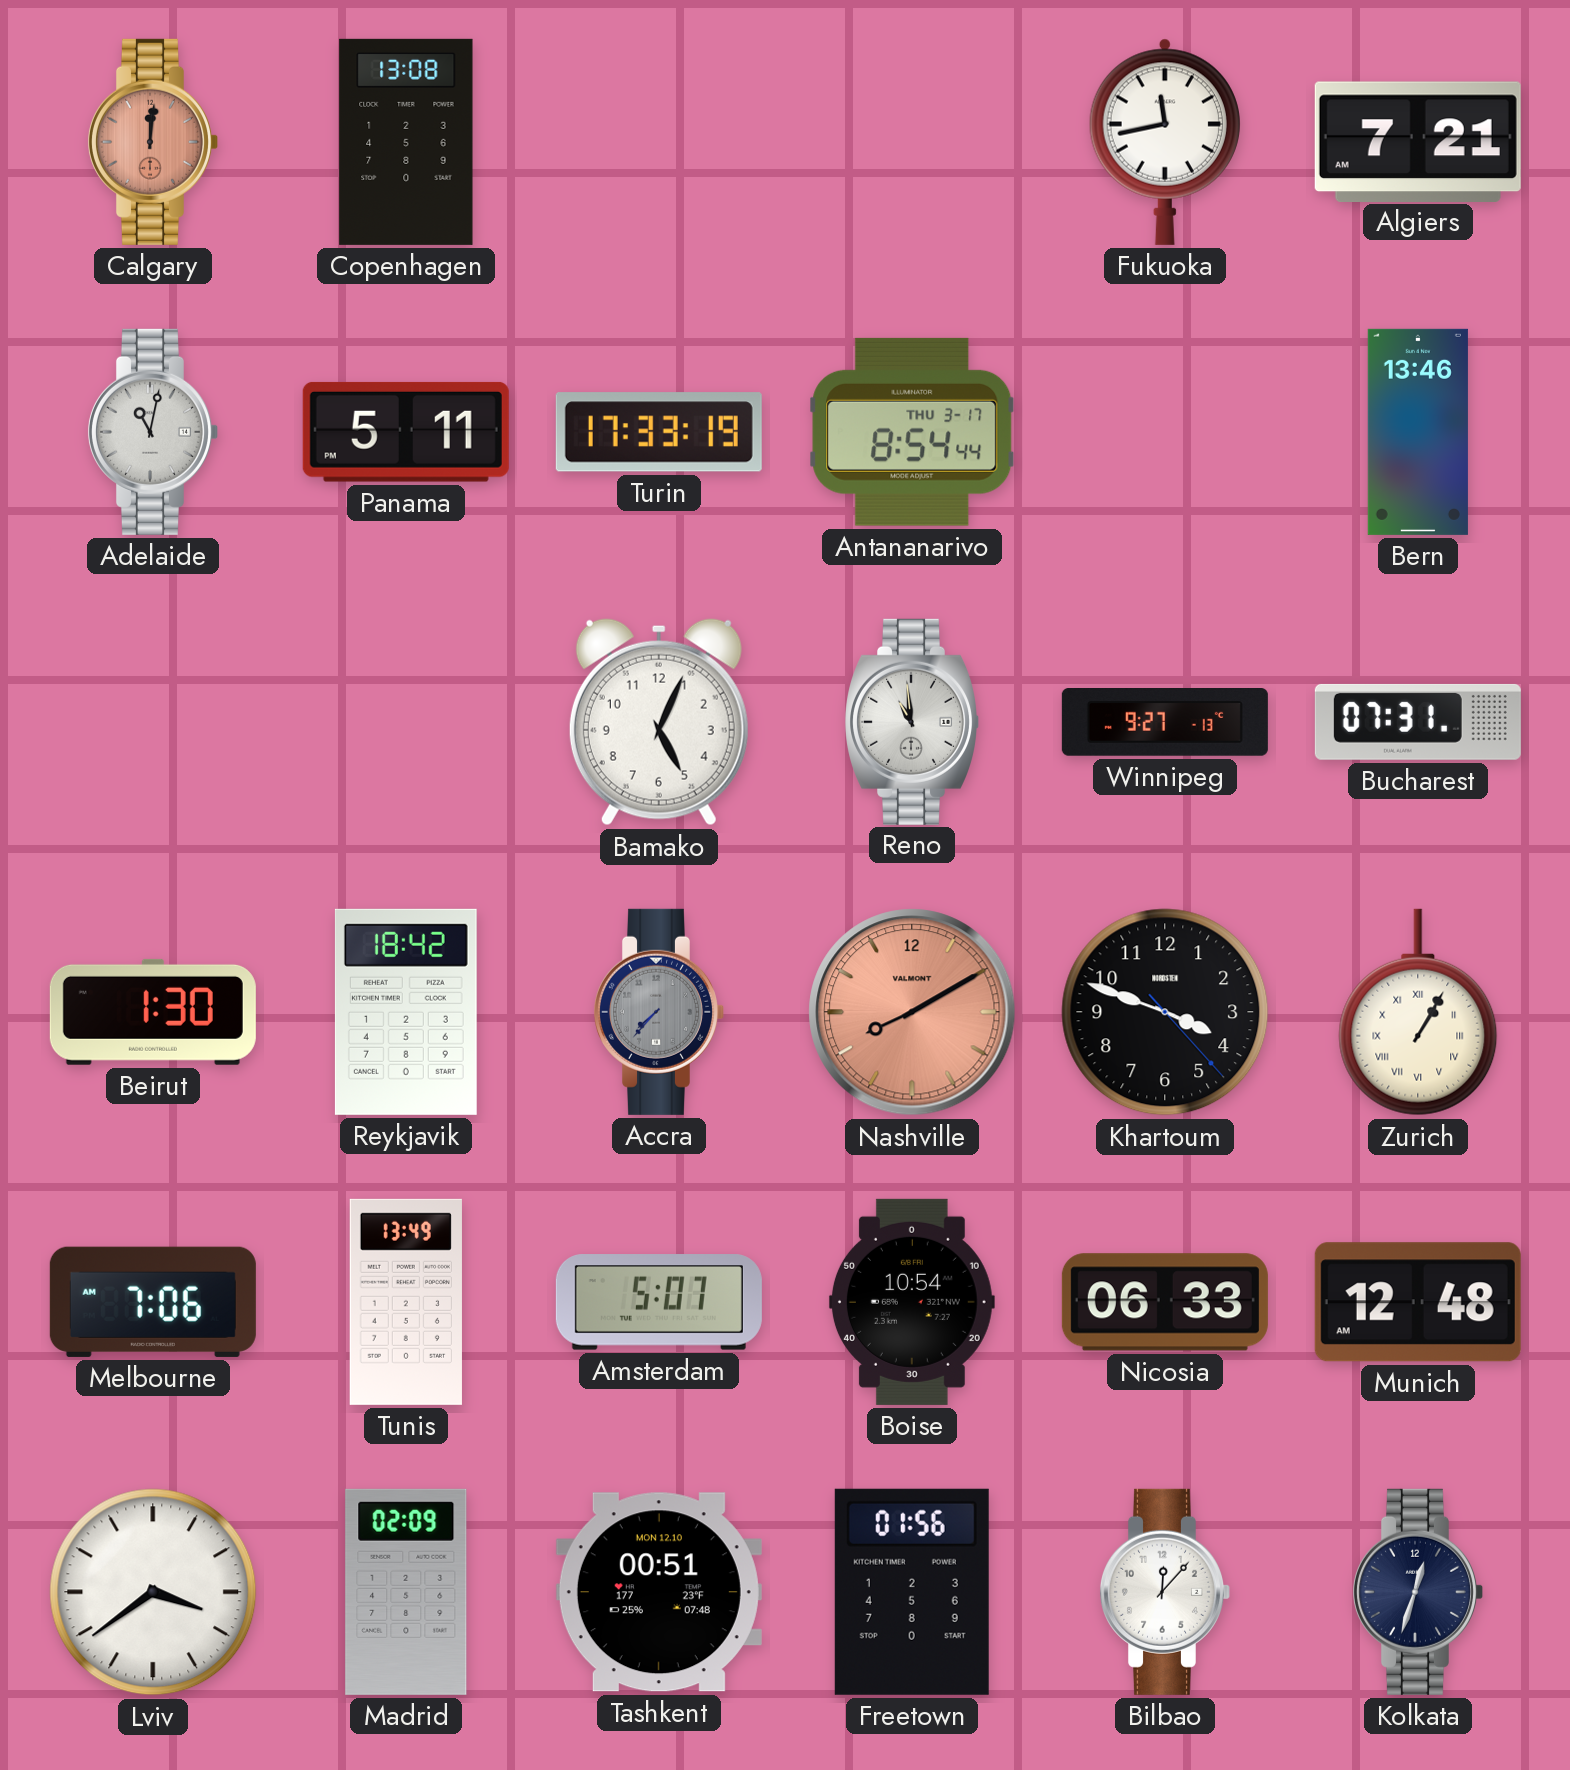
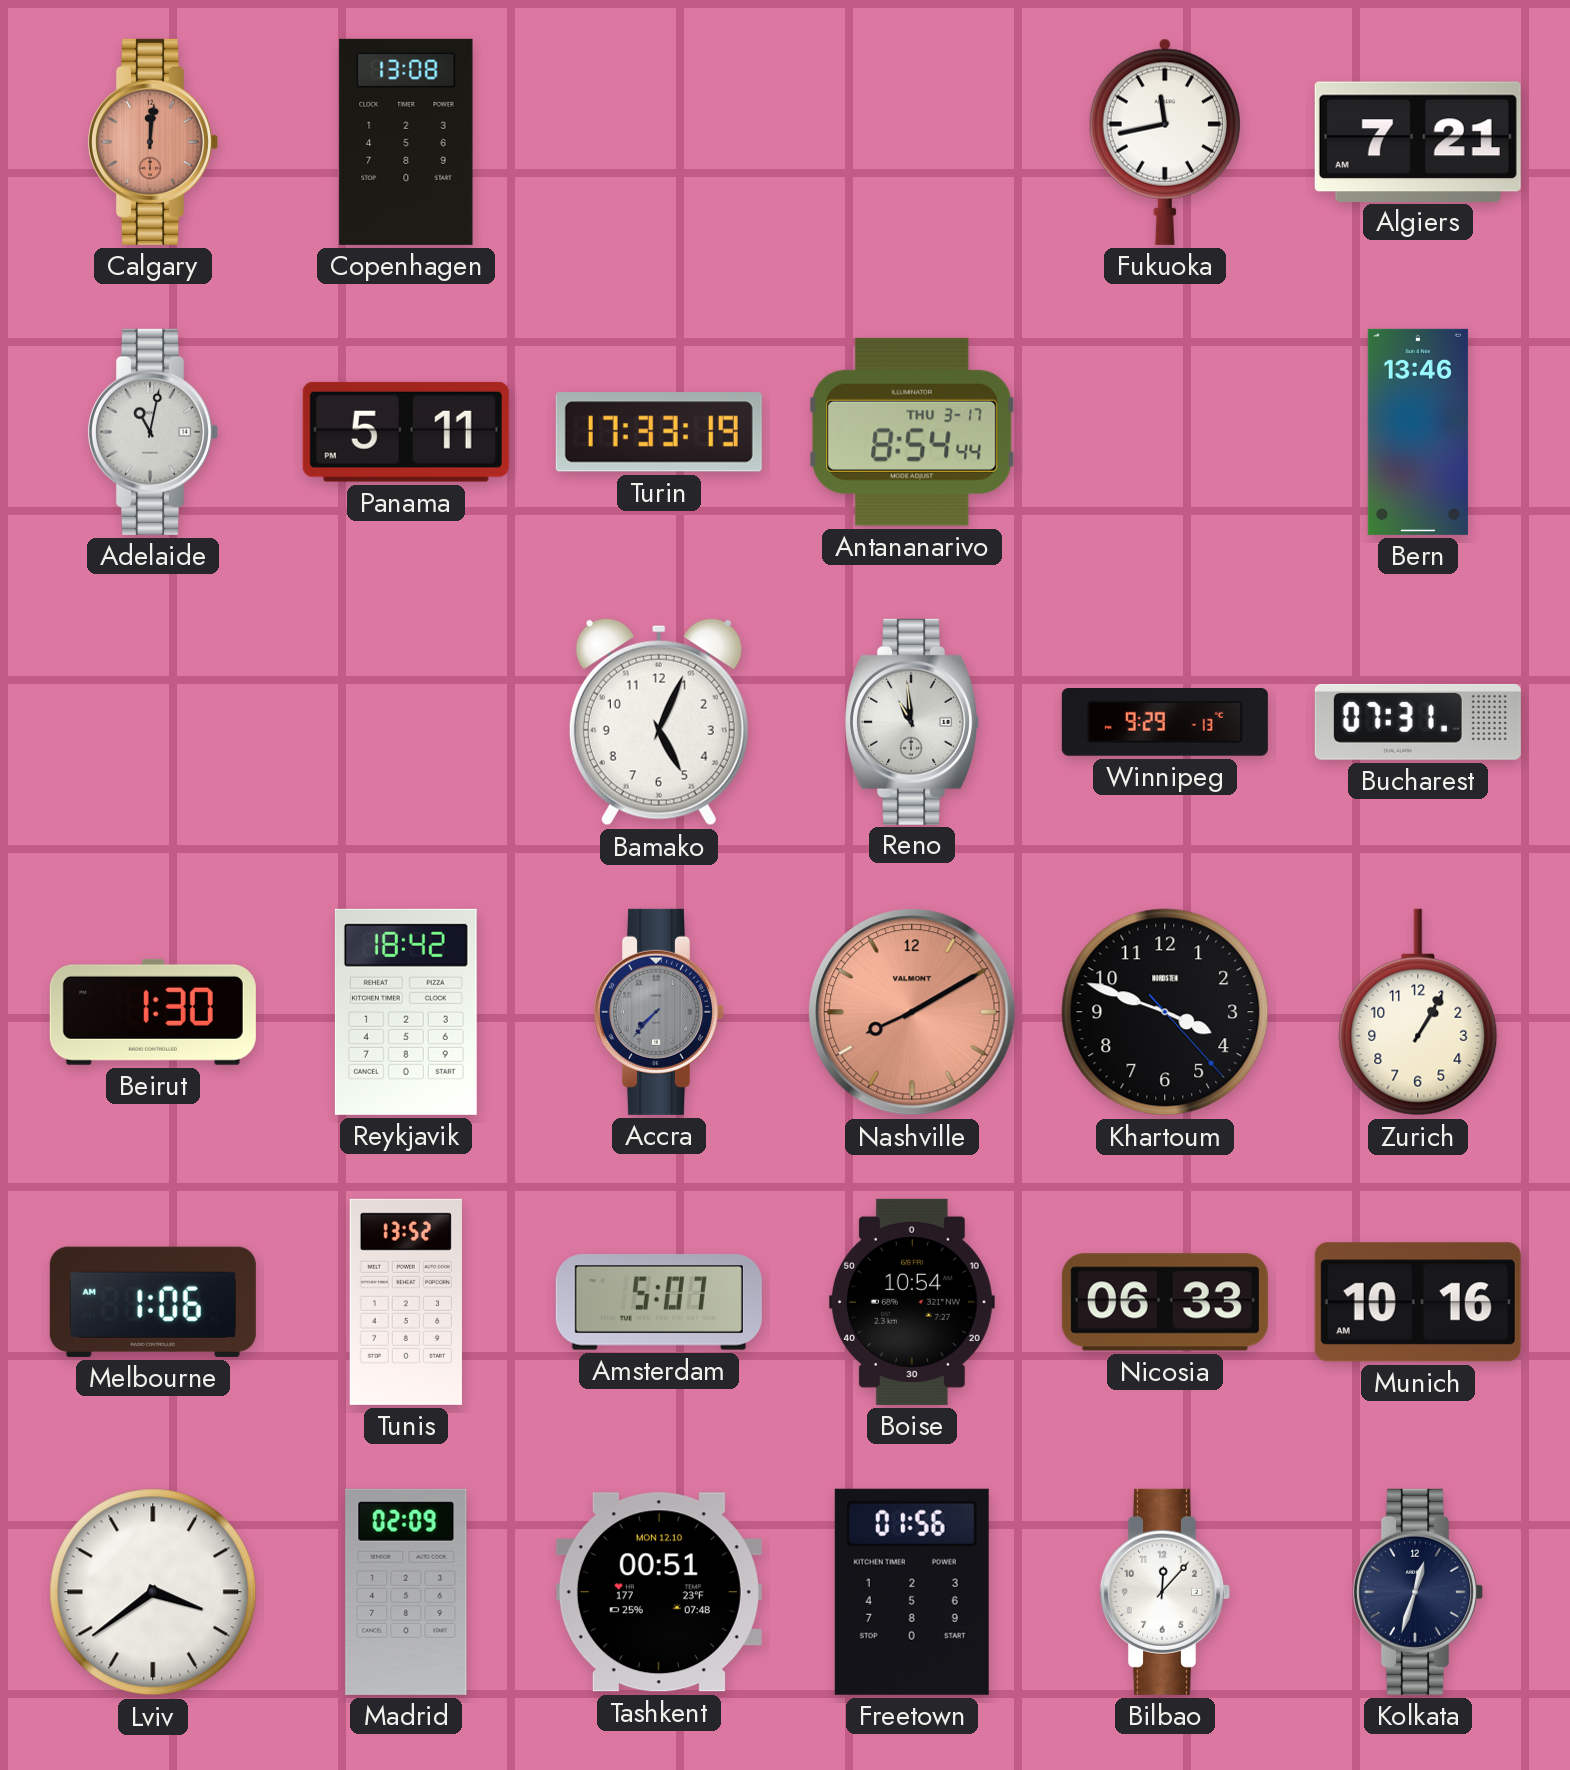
Winnipeg: 9:27 -> 9:29
Zurich numerals: Roman -> Arabic
Melbourne: 7:06 -> 1:06
Tunis: 13:49 -> 13:52
Munich: 12:48 -> 10:16
